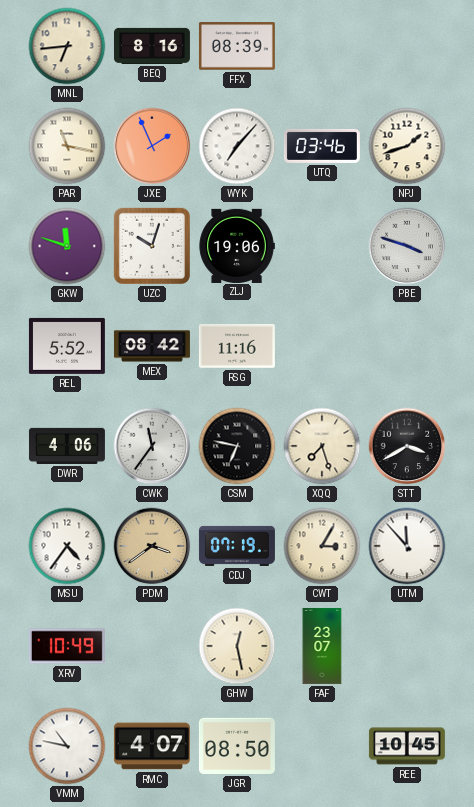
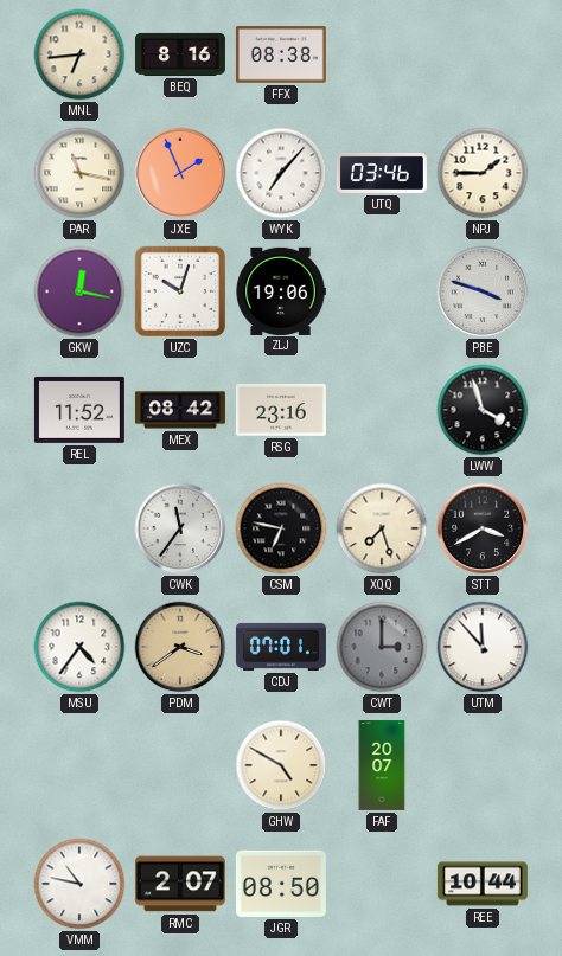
FFX: 08:39 -> 08:38
NPJ: 1:42 -> 1:45
GKW: 11:48 -> 12:17
REL: 5:52 -> 11:52
RSG: 11:16 -> 23:16
LWW: none -> 3:57
DWR: 4:06 -> none
CDJ: 07:19 -> 07:01
CWT: 3:05 -> 3:00
CWT dial: cream -> grey
XRV: 10:49 -> none
GHW: 12:28 -> 4:50
FAF: 23:07 -> 20:07
RMC: 4:07 -> 2:07
REE: 10:45 -> 10:44
